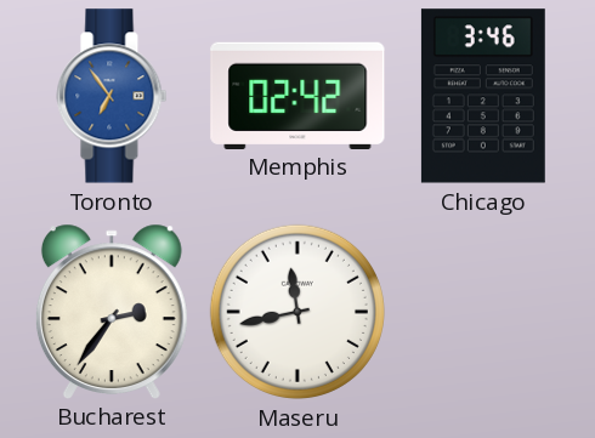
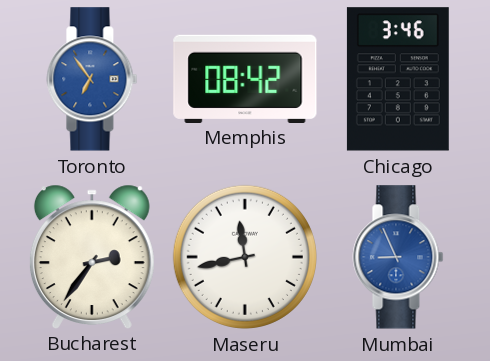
Memphis: 02:42 -> 08:42
Mumbai: none -> 8:56
